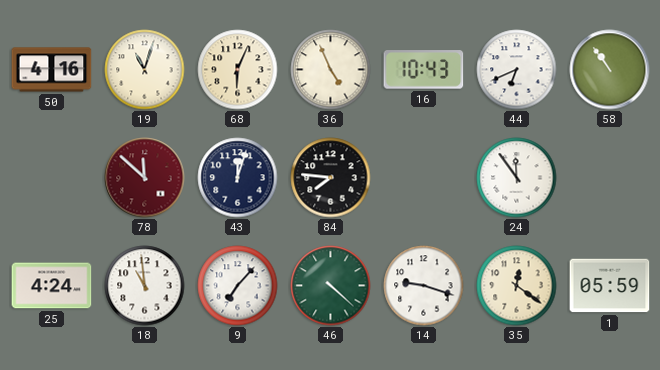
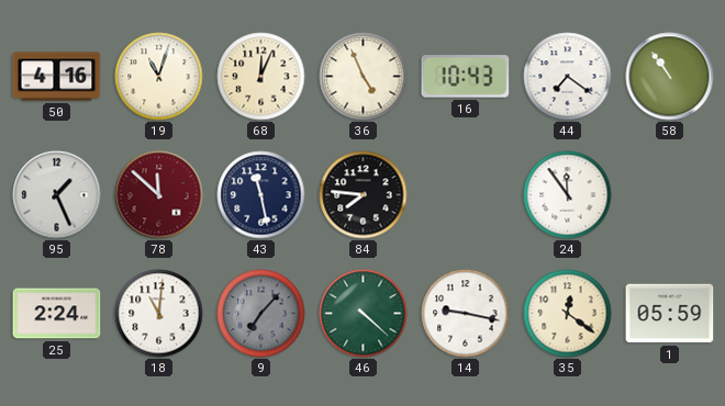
68: 6:04 -> 12:04
44: 6:41 -> 7:21
95: none -> 1:26
43: 12:03 -> 11:28
25: 4:24 -> 2:24
18: 10:59 -> 11:01
9 dial: white -> grey
14: 9:18 -> 9:17
